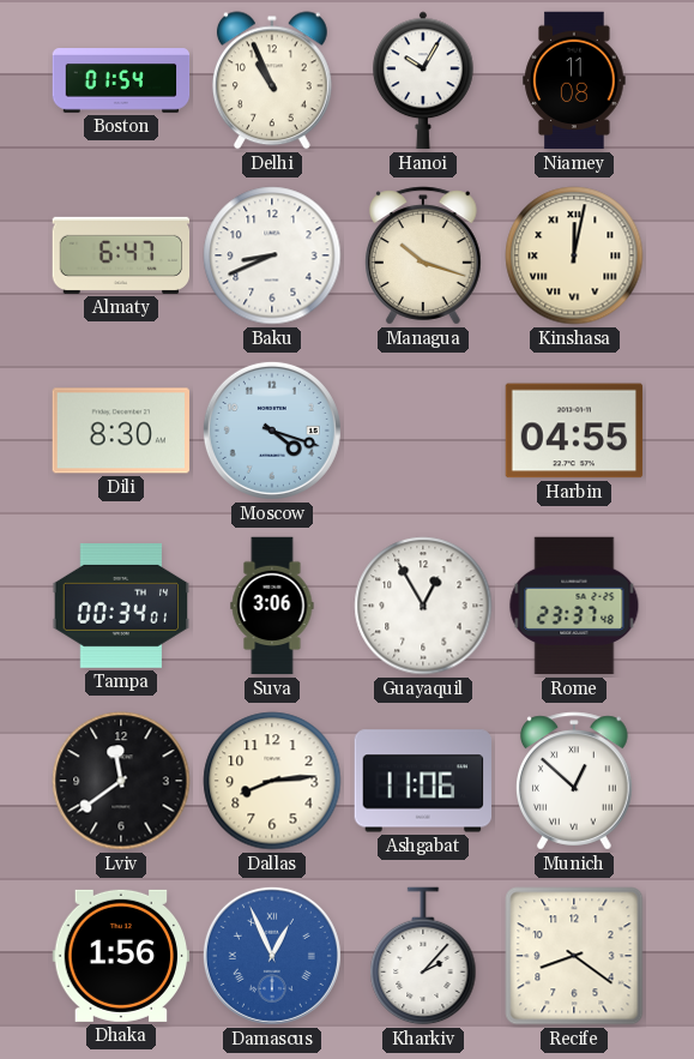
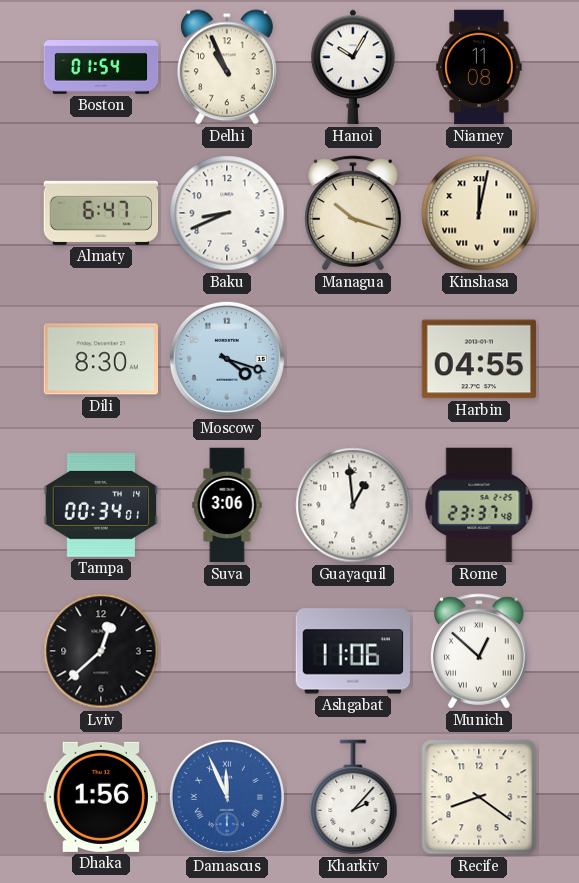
Guayaquil: 12:55 -> 12:59
Lviv: 11:39 -> 12:38
Dallas: 8:14 -> none
Damascus: 12:56 -> 11:56
